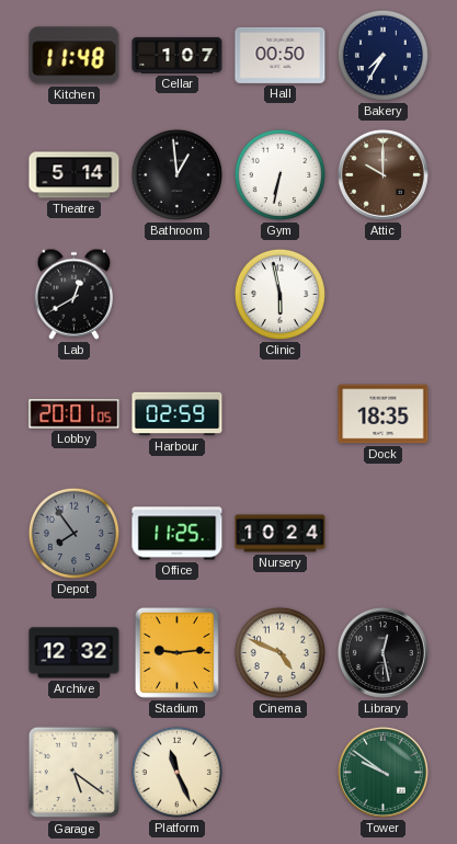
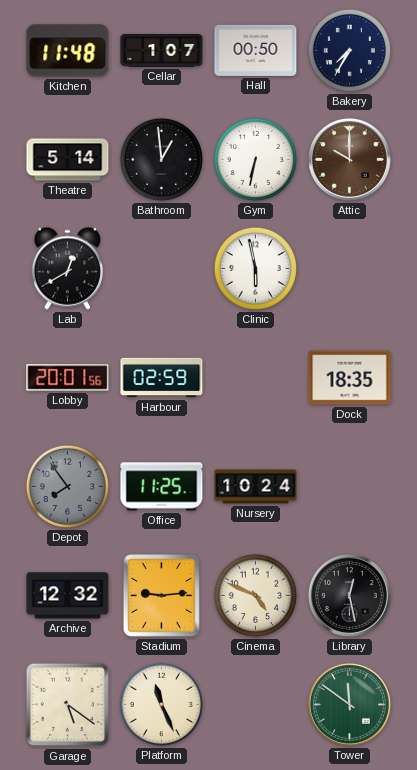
Lobby: 20:01:05 -> 20:01:56
Tower: 9:51 -> 11:51
